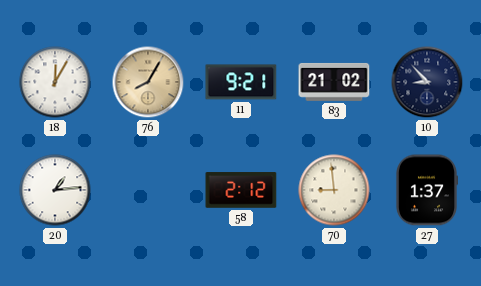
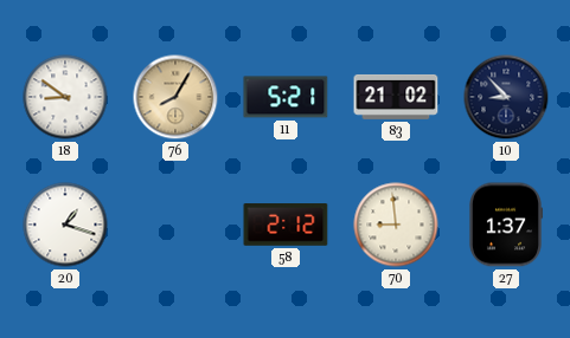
18: 12:05 -> 8:51
11: 9:21 -> 5:21
20: 1:14 -> 1:18
